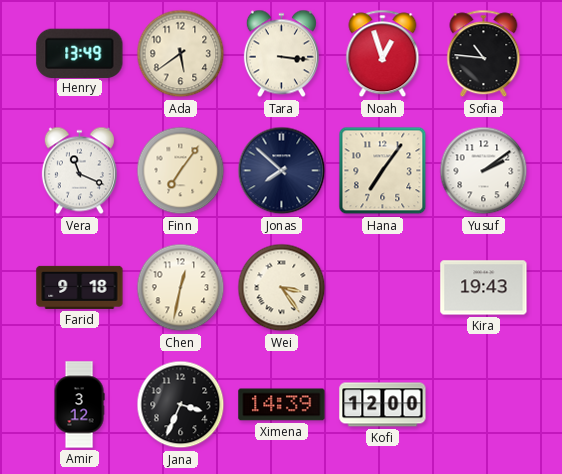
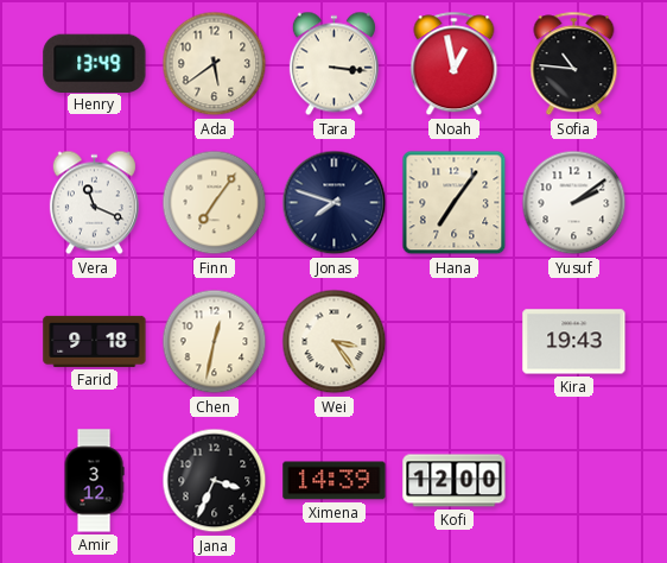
Noah: 12:57 -> 12:58
Jonas: 7:52 -> 7:48
